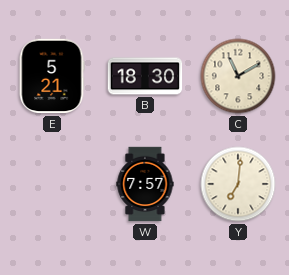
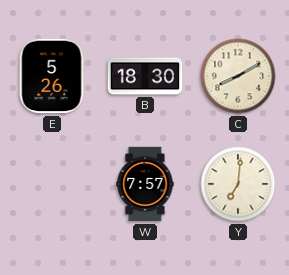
E: 5:21 -> 5:26
C: 11:10 -> 8:10
